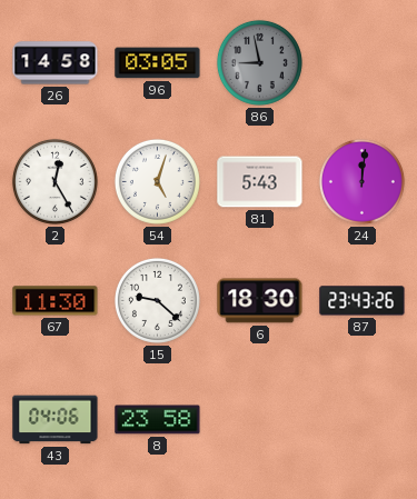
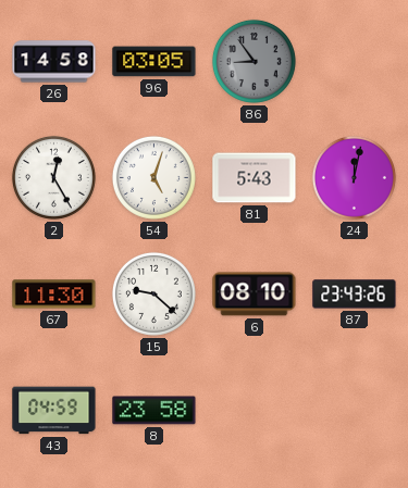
86: 8:58 -> 8:54
24: 12:01 -> 12:02
6: 18:30 -> 08:10
43: 04:06 -> 04:59
